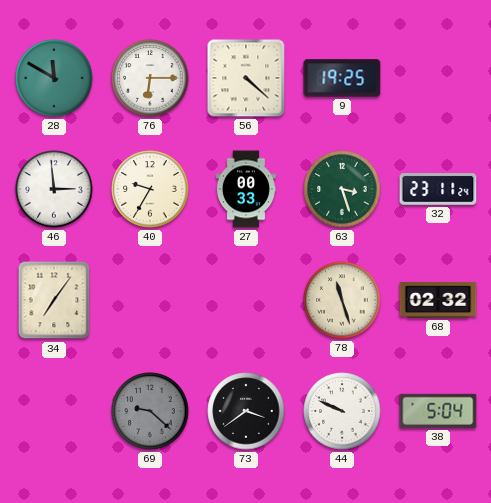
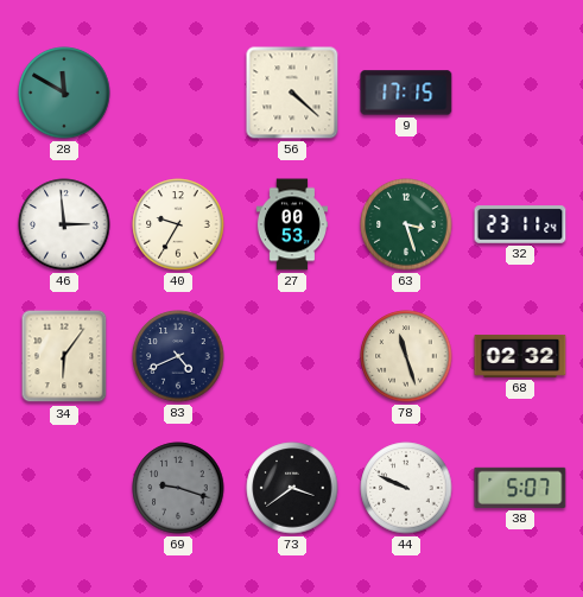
76: 6:15 -> none
9: 19:25 -> 17:15
27: 00:33 -> 00:53
34: 7:06 -> 6:06
83: none -> 4:41
69: 9:22 -> 9:18
38: 5:04 -> 5:07
